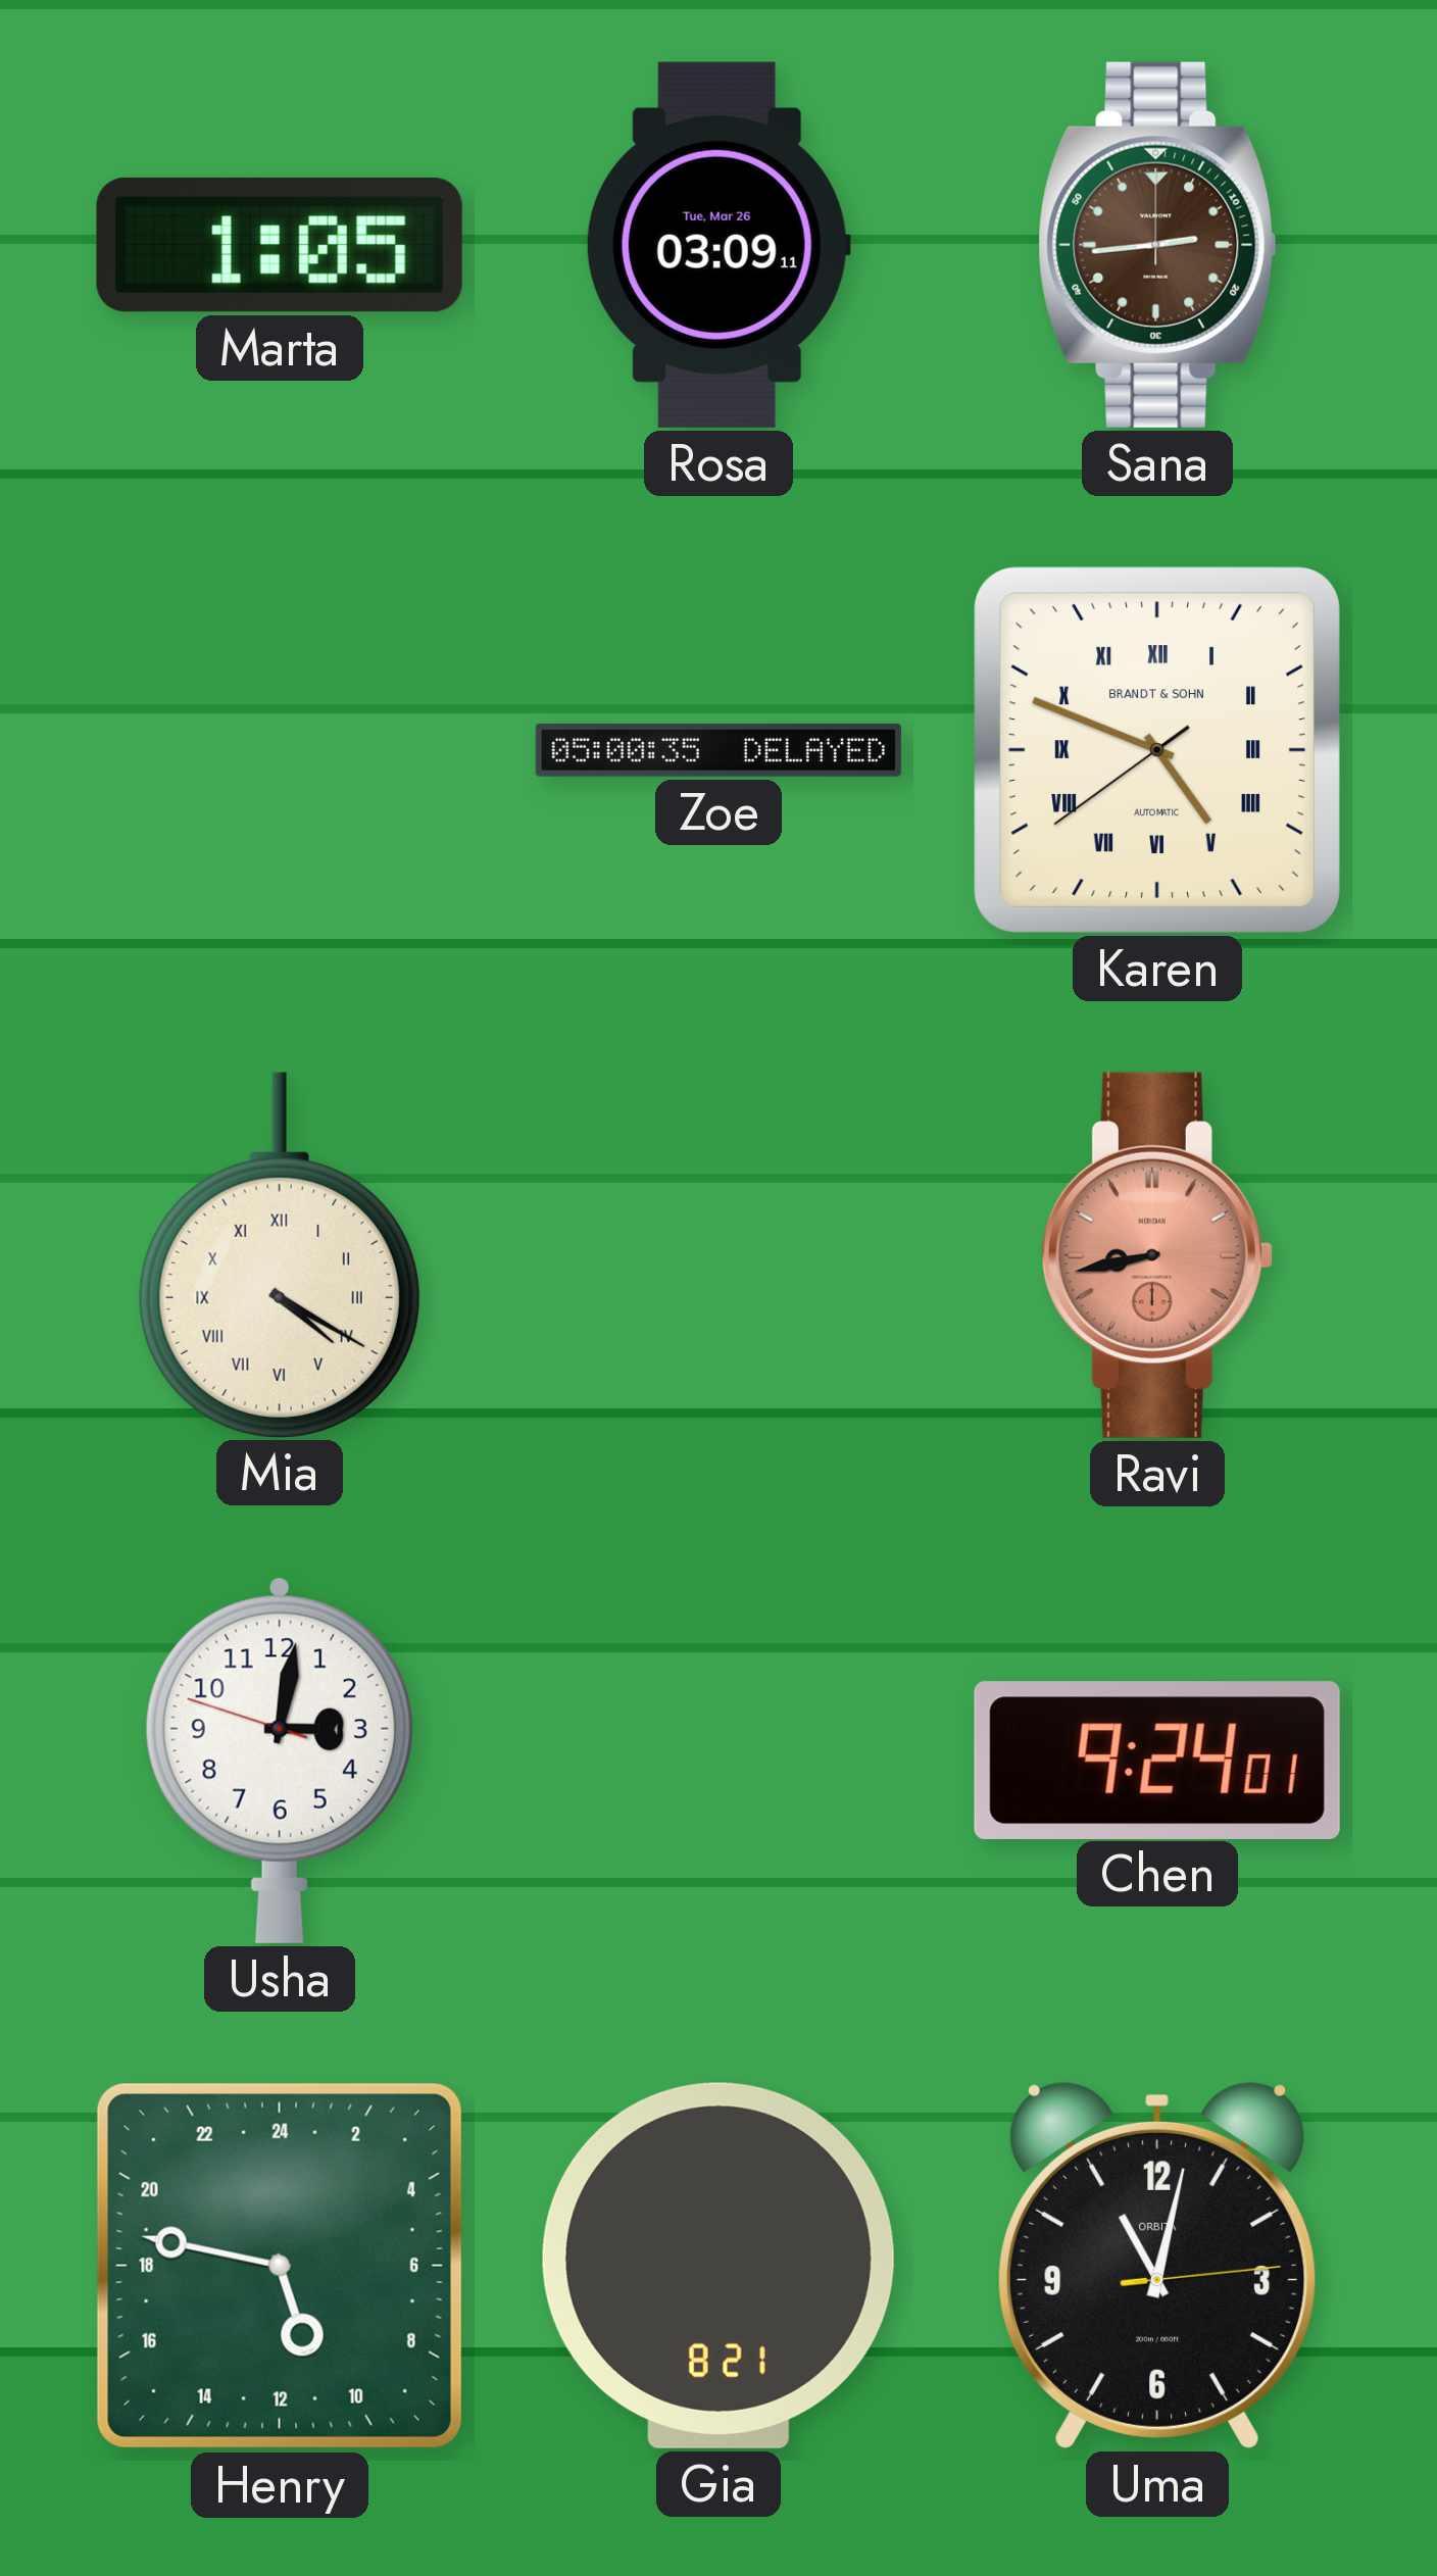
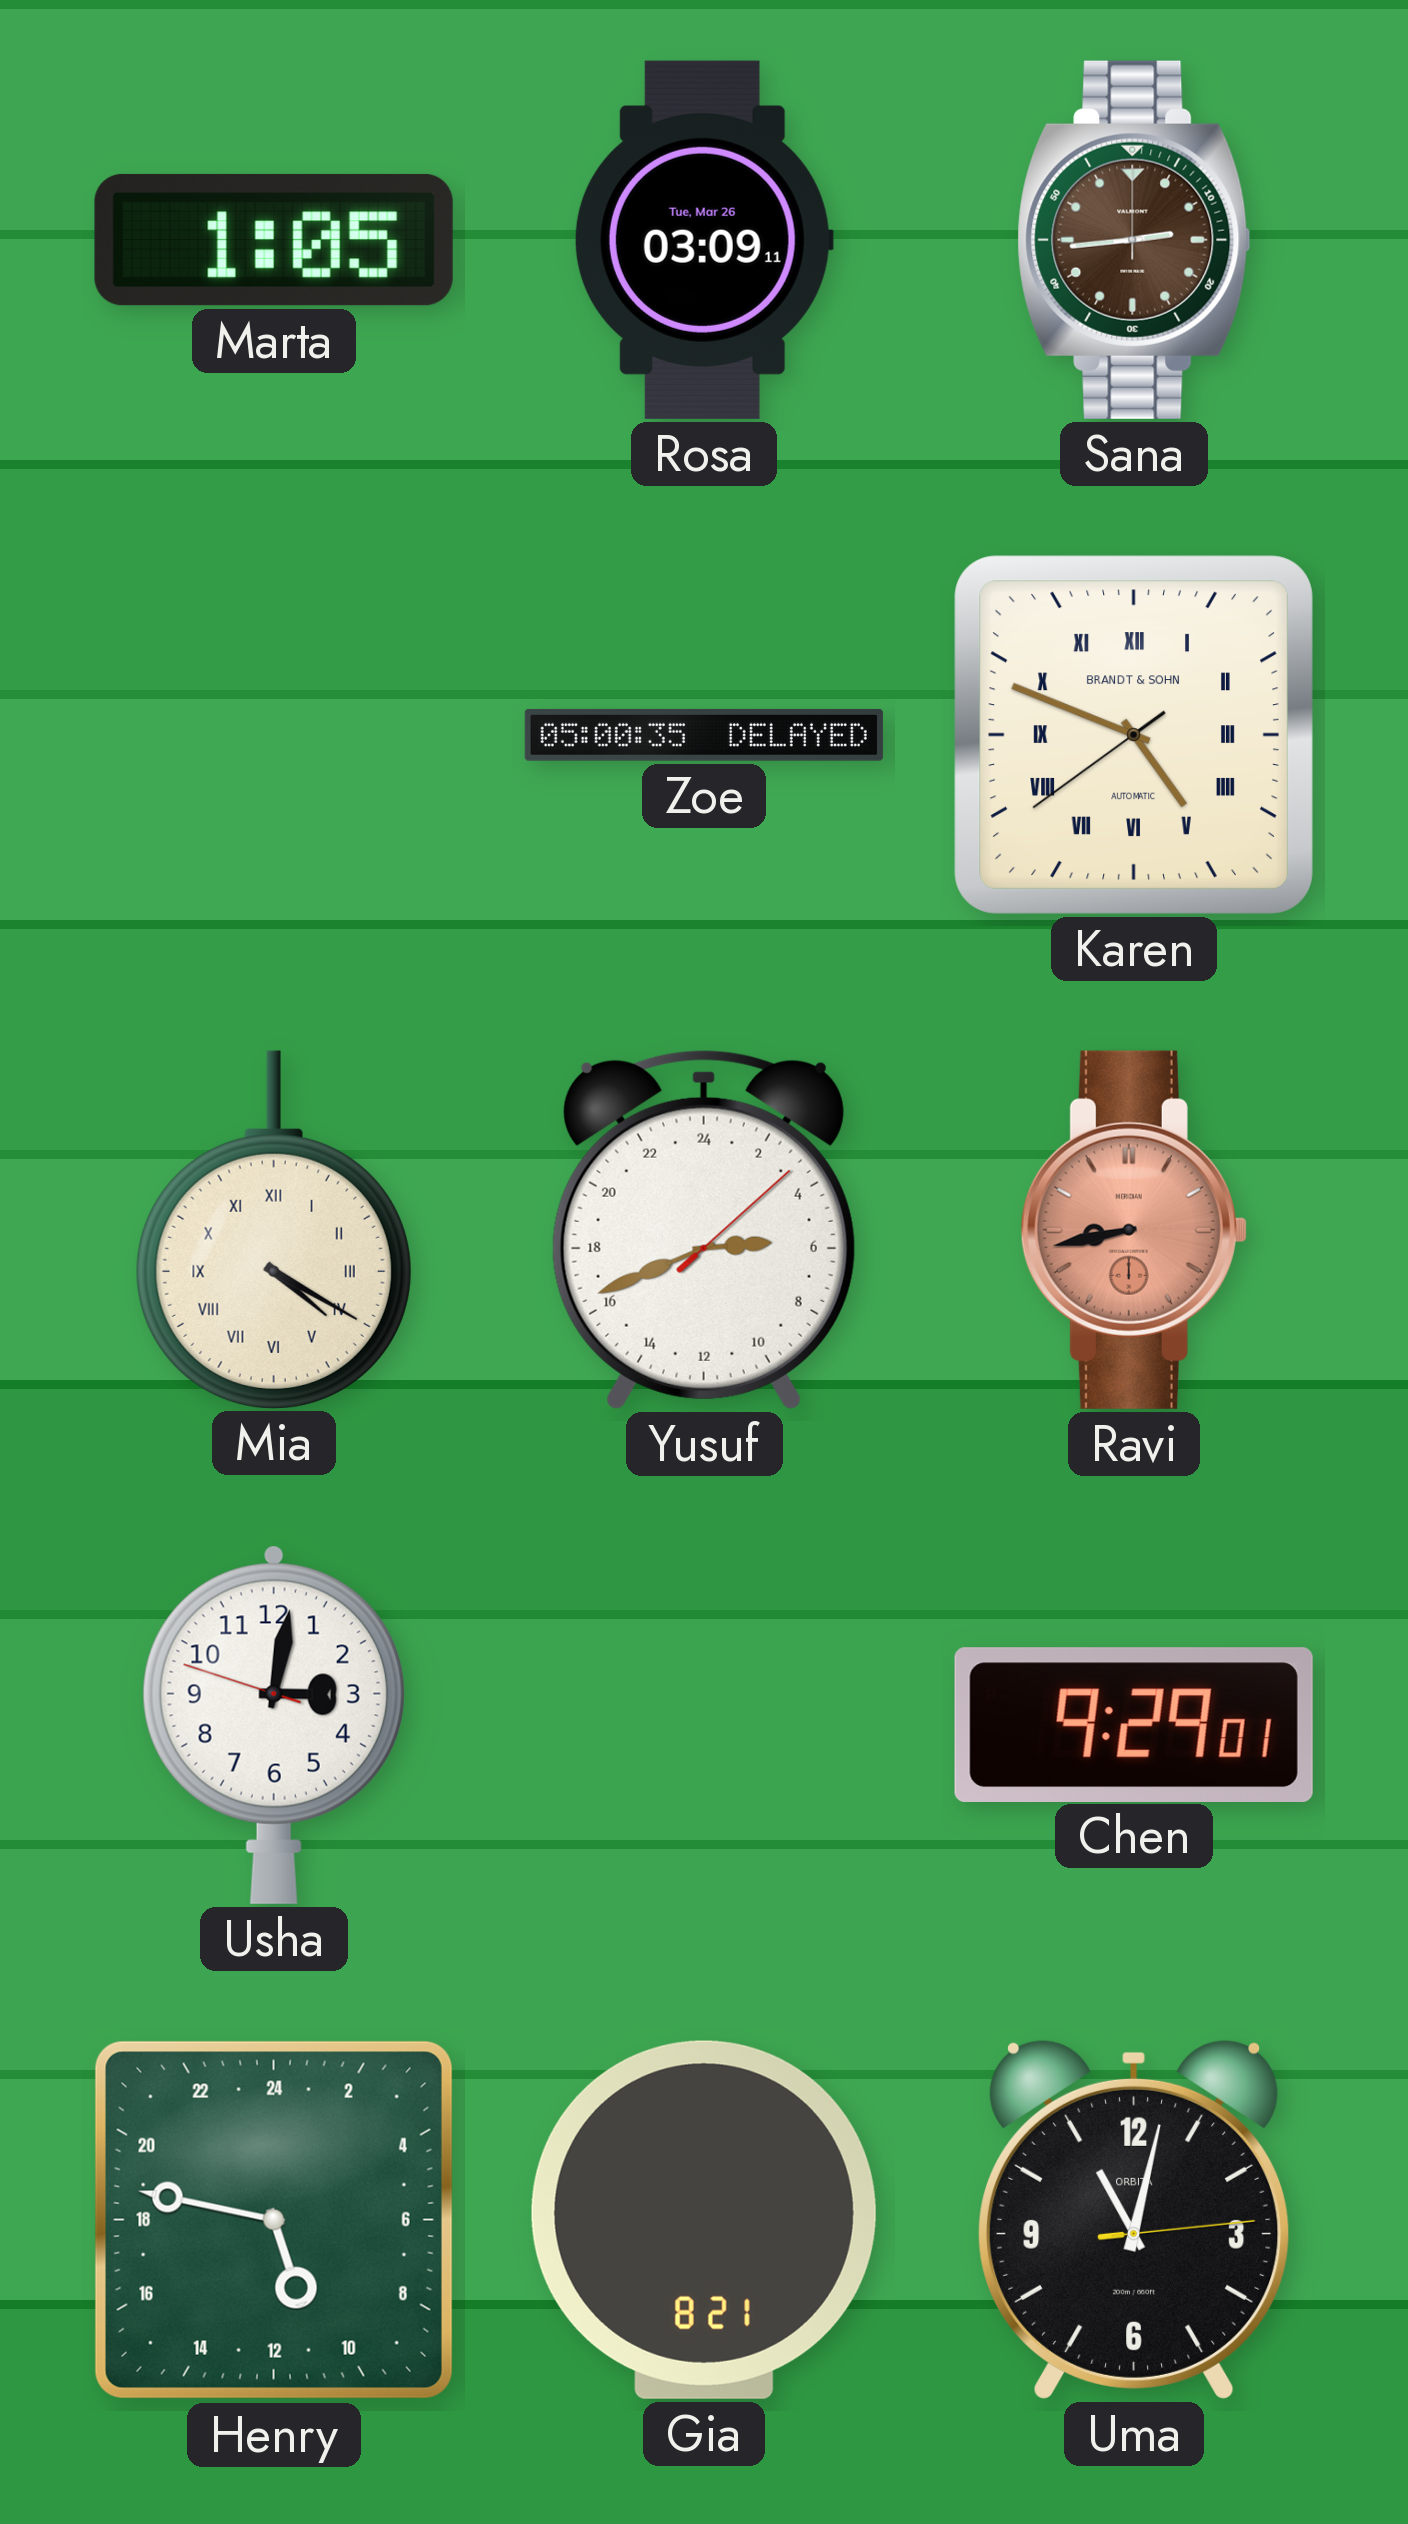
Yusuf: none -> 5:41
Chen: 9:24 -> 9:29
